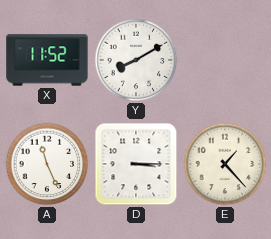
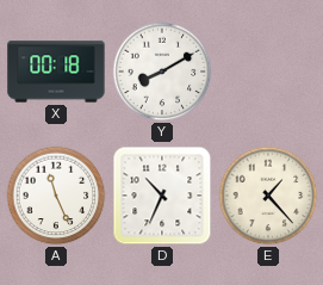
X: 11:52 -> 00:18
D: 3:15 -> 10:34
